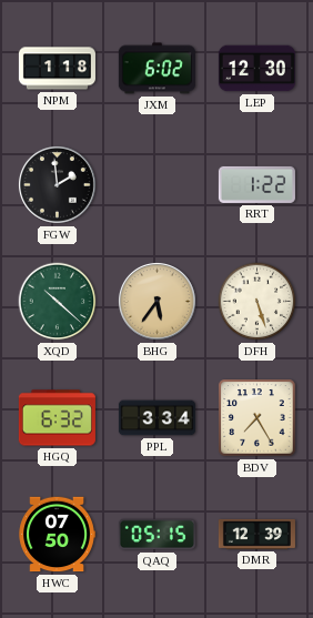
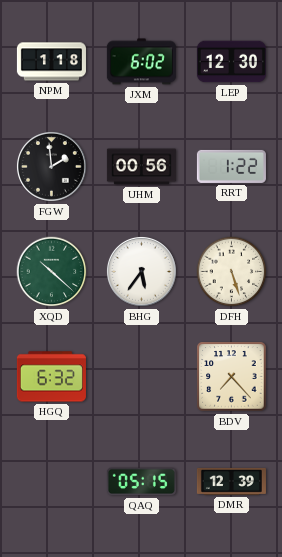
UHM: none -> 00:56
BHG dial: champagne -> white
PPL: 3:34 -> none
BDV: 7:25 -> 7:23
HWC: 07:50 -> none
